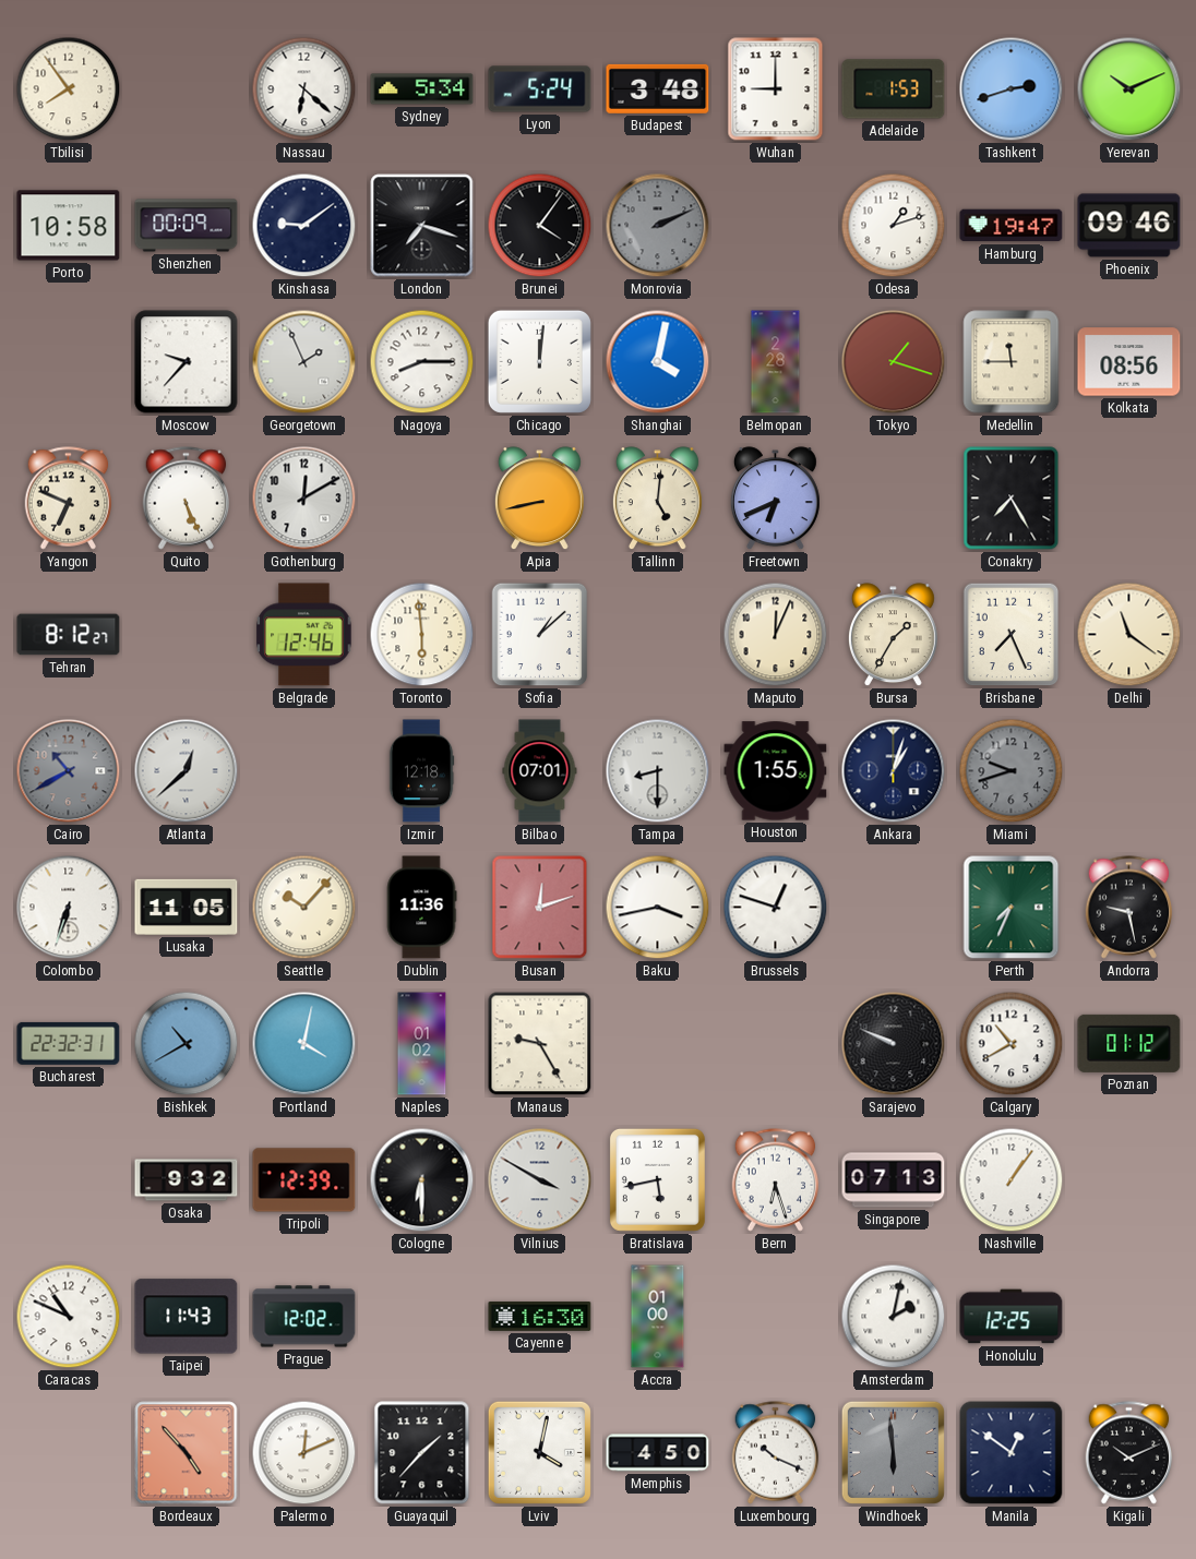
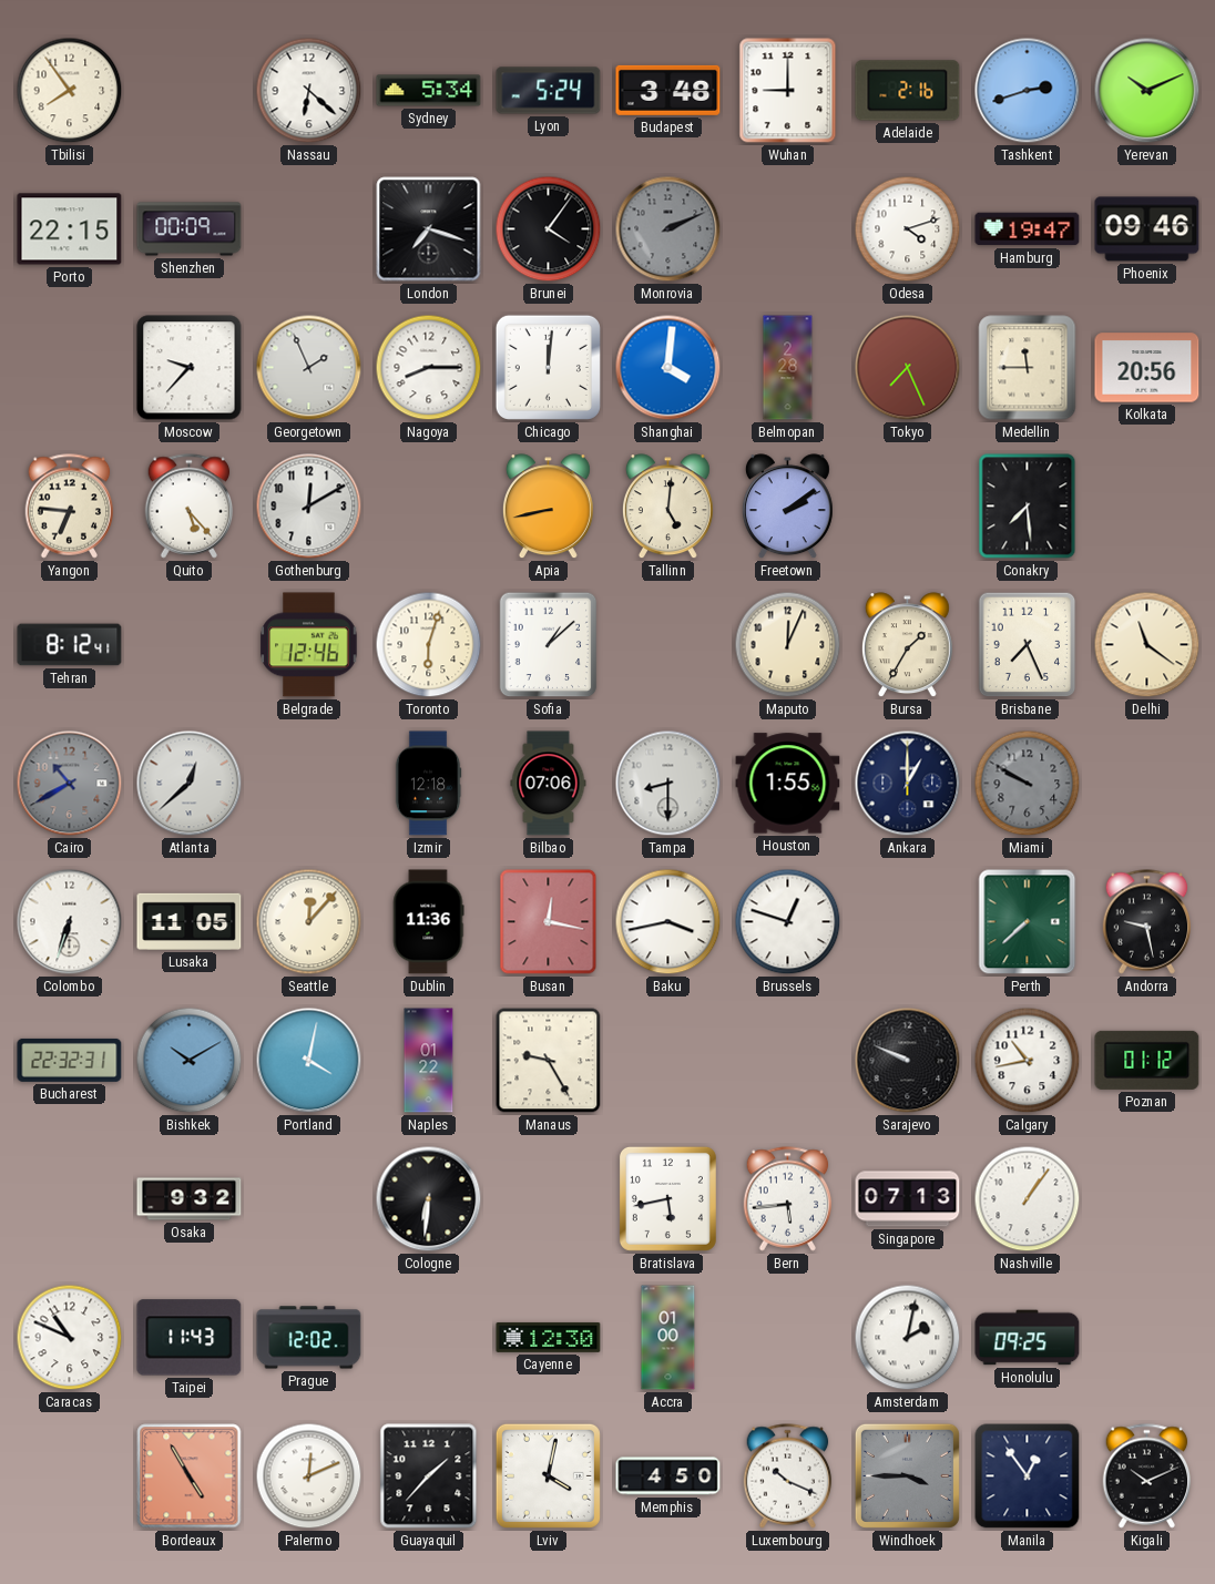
Adelaide: 1:53 -> 2:16
Porto: 10:58 -> 22:15
Kinshasa: 9:09 -> none
Odesa: 1:12 -> 4:12
Shanghai: 4:02 -> 4:01
Tokyo: 1:18 -> 7:26
Kolkata: 08:56 -> 20:56
Yangon: 6:49 -> 6:46
Quito: 5:26 -> 5:23
Freetown: 6:41 -> 2:09
Conakry: 7:25 -> 7:29
Tehran: 8:12:27 -> 8:12:41
Toronto: 5:59 -> 6:03
Bilbao: 07:01 -> 07:06
Ankara: 1:03 -> 1:00
Miami: 9:42 -> 9:50
Seattle: 10:07 -> 12:07
Busan: 12:12 -> 12:17
Perth: 7:34 -> 7:38
Bishkek: 10:40 -> 10:10
Naples: 01:02 -> 01:22
Calgary: 10:40 -> 10:43
Tripoli: 12:39 -> none
Cologne: 6:30 -> 6:31
Vilnius: 3:50 -> none
Bern: 6:27 -> 5:44
Cayenne: 16:30 -> 12:30
Honolulu: 12:25 -> 09:25
Bordeaux: 4:53 -> 4:55
Windhoek: 5:59 -> 3:45
Manila: 12:51 -> 12:54
